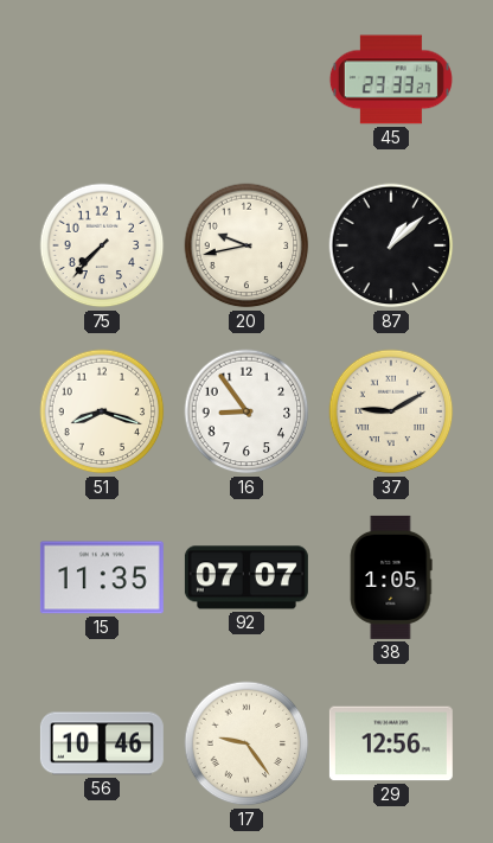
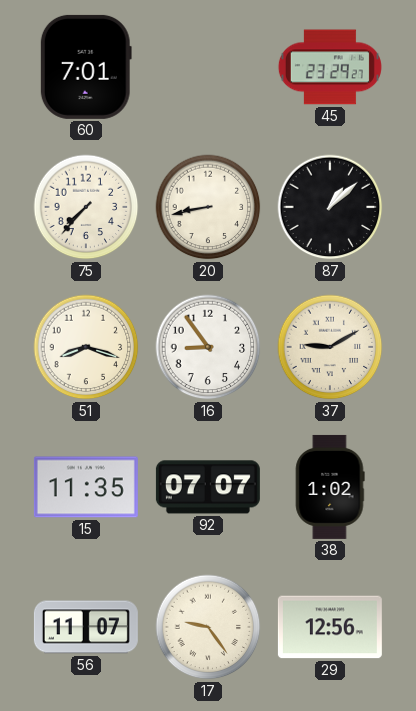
60: none -> 7:01
45: 23:33 -> 23:29
20: 9:43 -> 8:43
38: 1:05 -> 1:02
56: 10:46 -> 11:07
